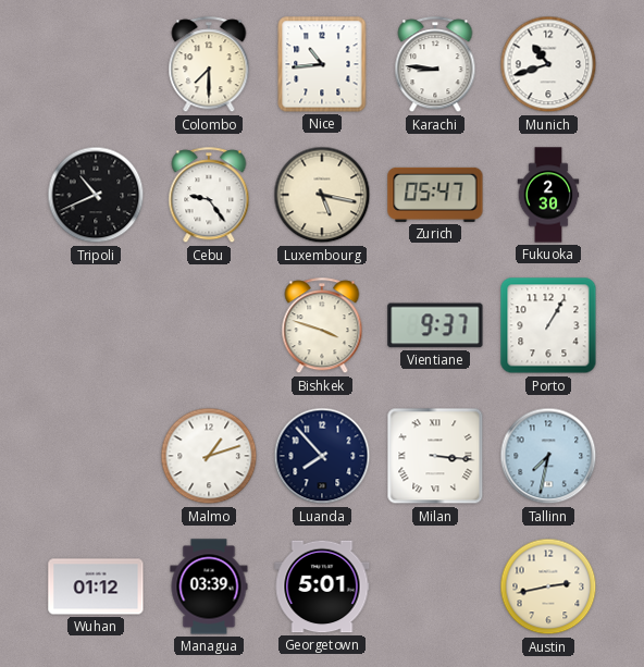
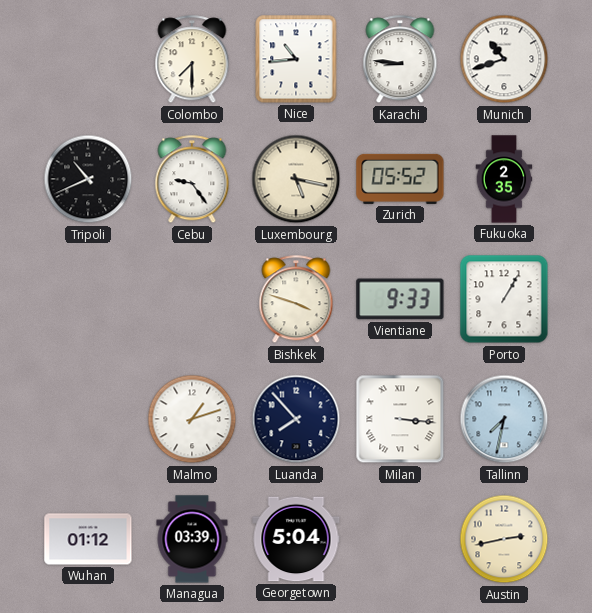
Zurich: 05:47 -> 05:52
Fukuoka: 2:30 -> 2:35
Vientiane: 9:37 -> 9:33
Georgetown: 5:01 -> 5:04
